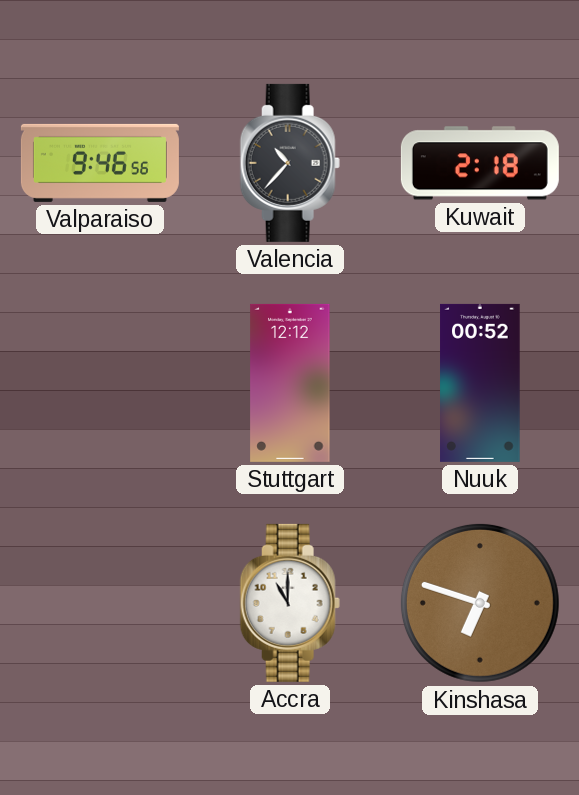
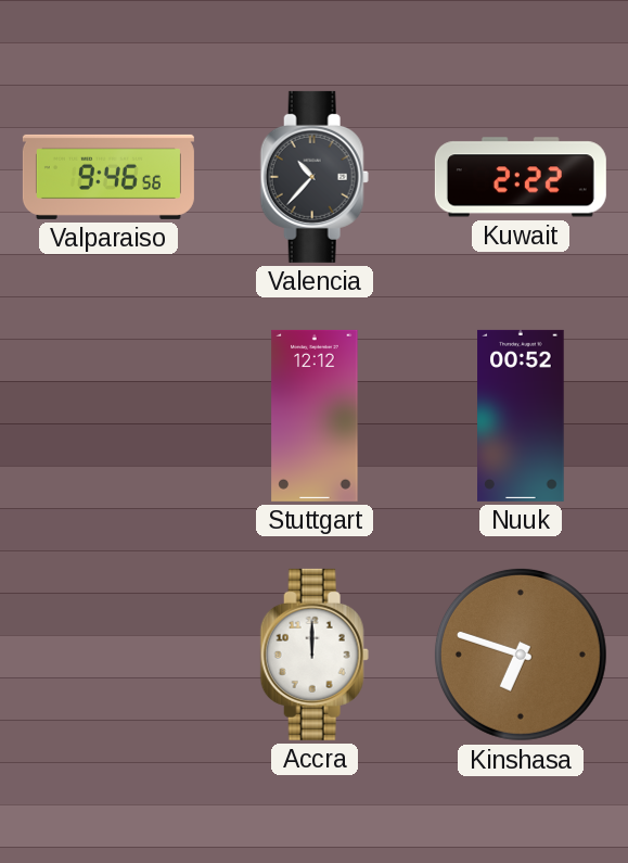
Kuwait: 2:18 -> 2:22
Accra: 11:00 -> 12:00
